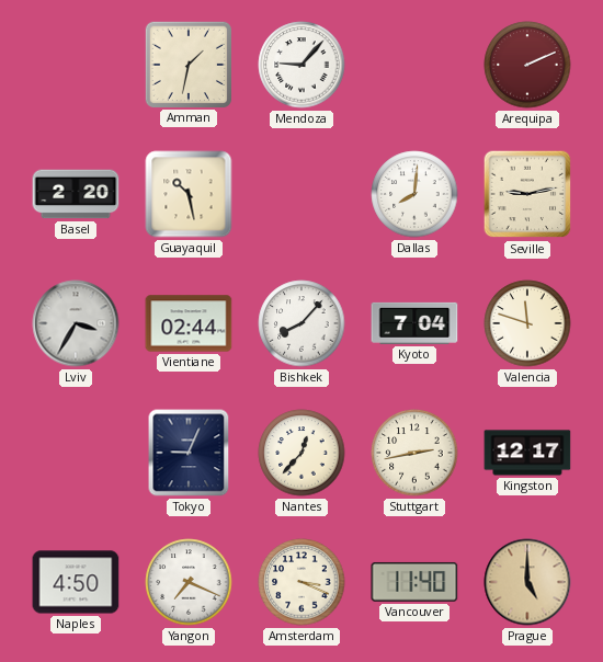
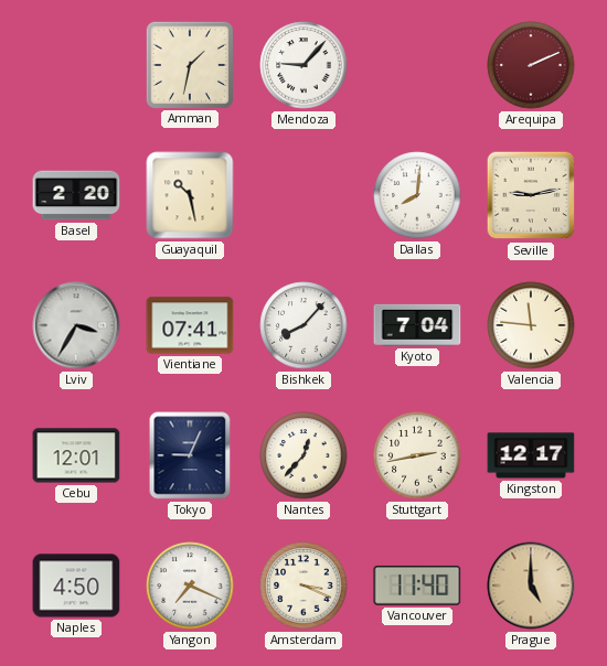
Vientiane: 02:44 -> 07:41
Valencia: 11:48 -> 11:46
Cebu: none -> 12:01
